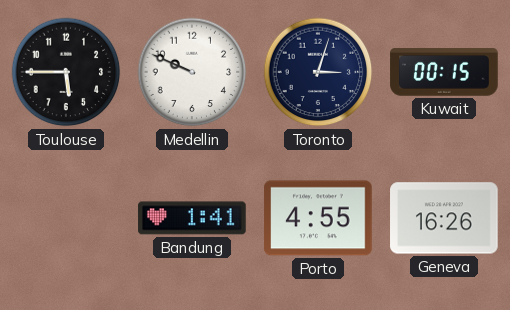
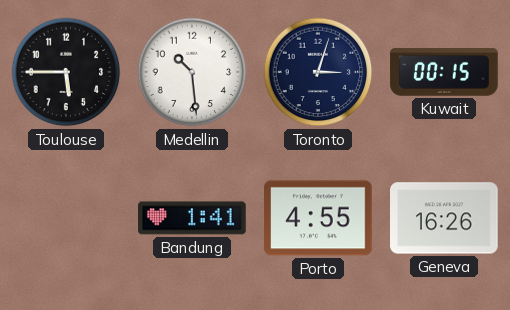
Medellin: 9:49 -> 10:29
